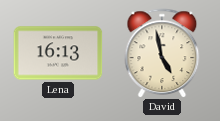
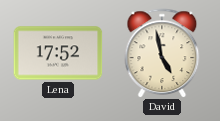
Lena: 16:13 -> 17:52
